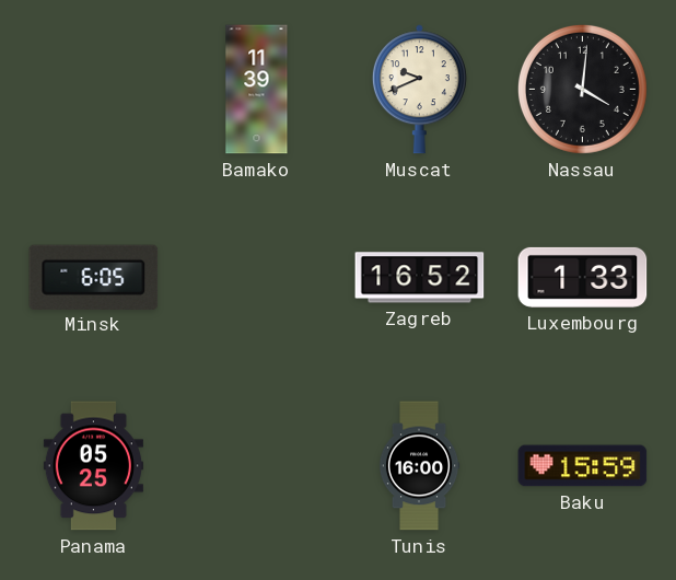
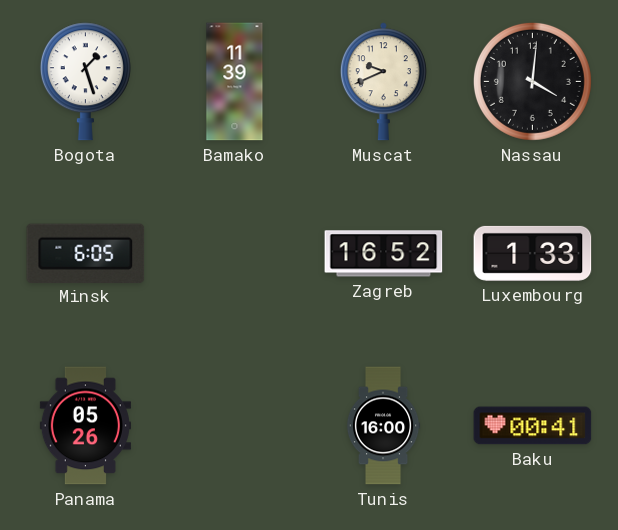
Bogota: none -> 1:27
Panama: 05:25 -> 05:26
Baku: 15:59 -> 00:41
